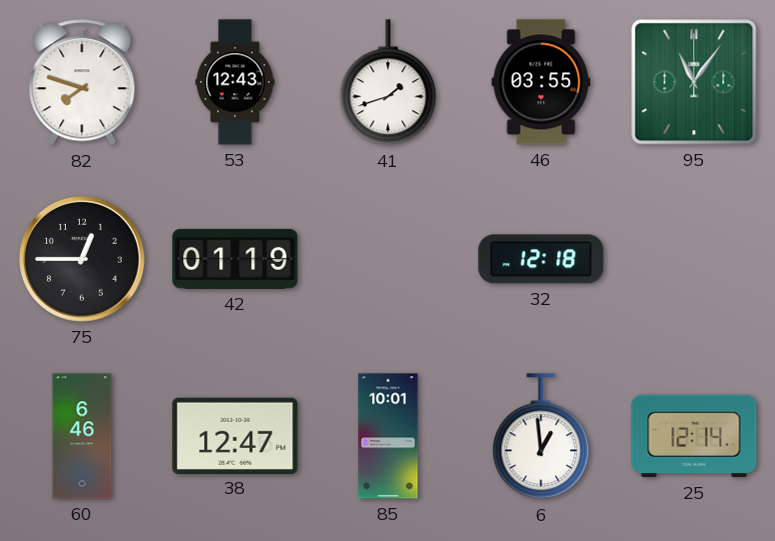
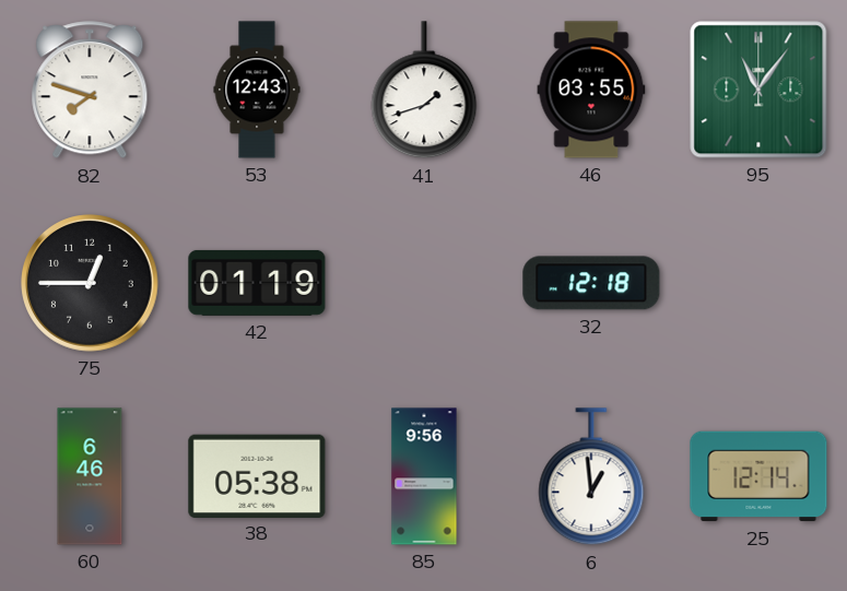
38: 12:47 -> 05:38
85: 10:01 -> 9:56
